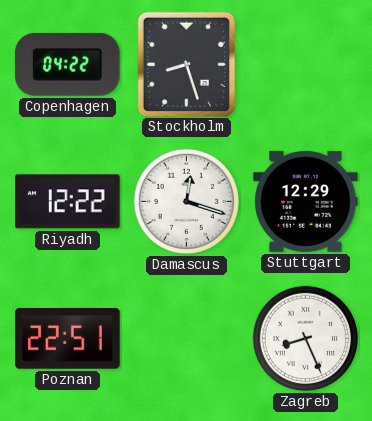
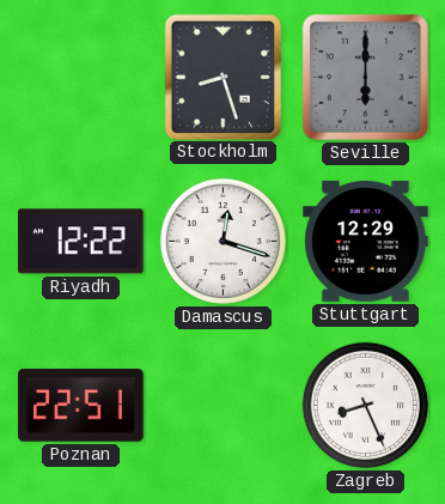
Copenhagen: 04:22 -> none
Seville: none -> 6:00
